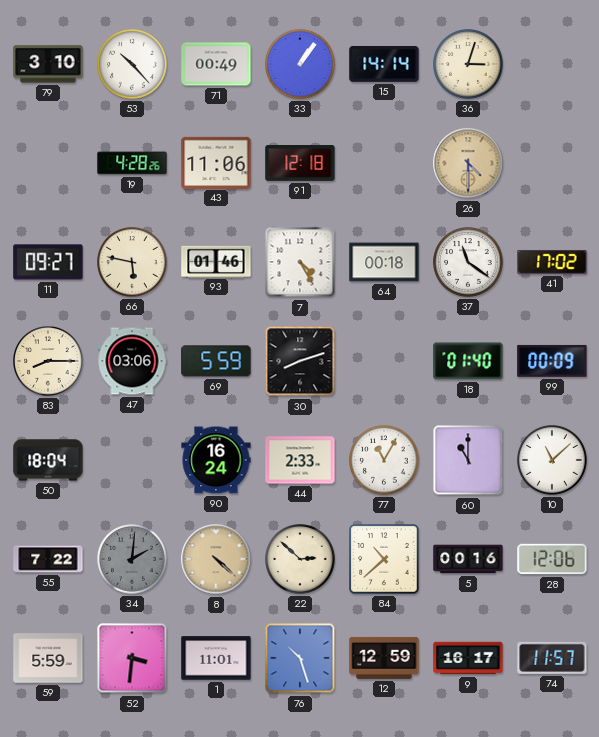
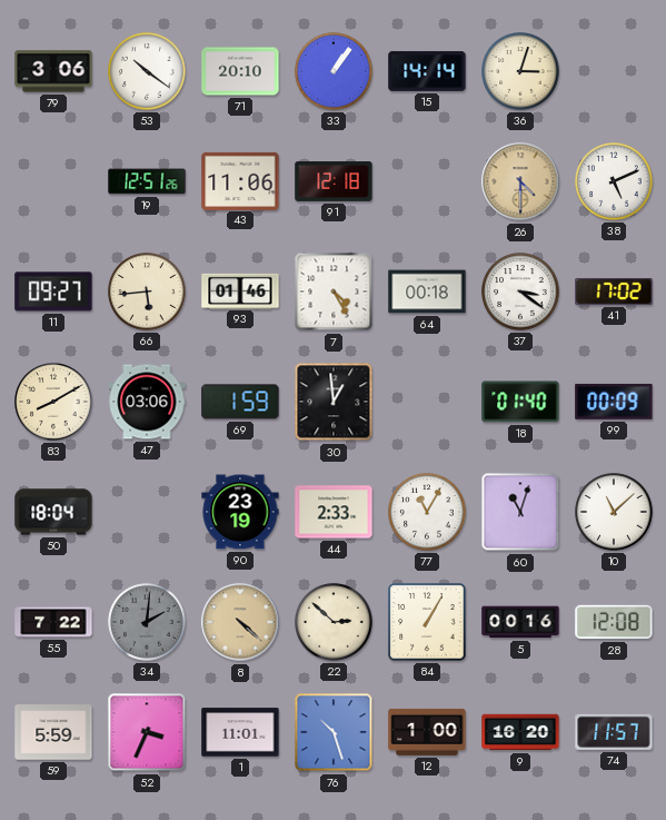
79: 3:10 -> 3:06
53: 10:23 -> 10:21
71: 00:49 -> 20:10
19: 4:28 -> 12:51
38: none -> 5:11
66: 5:47 -> 5:44
37: 11:21 -> 3:21
83: 8:15 -> 8:10
69: 5:59 -> 1:59
30: 8:12 -> 12:59
90: 16:24 -> 23:19
60: 11:00 -> 11:03
84: 10:38 -> 1:05
28: 12:06 -> 12:08
52: 3:31 -> 3:34
12: 12:59 -> 1:00
9: 16:17 -> 16:20
